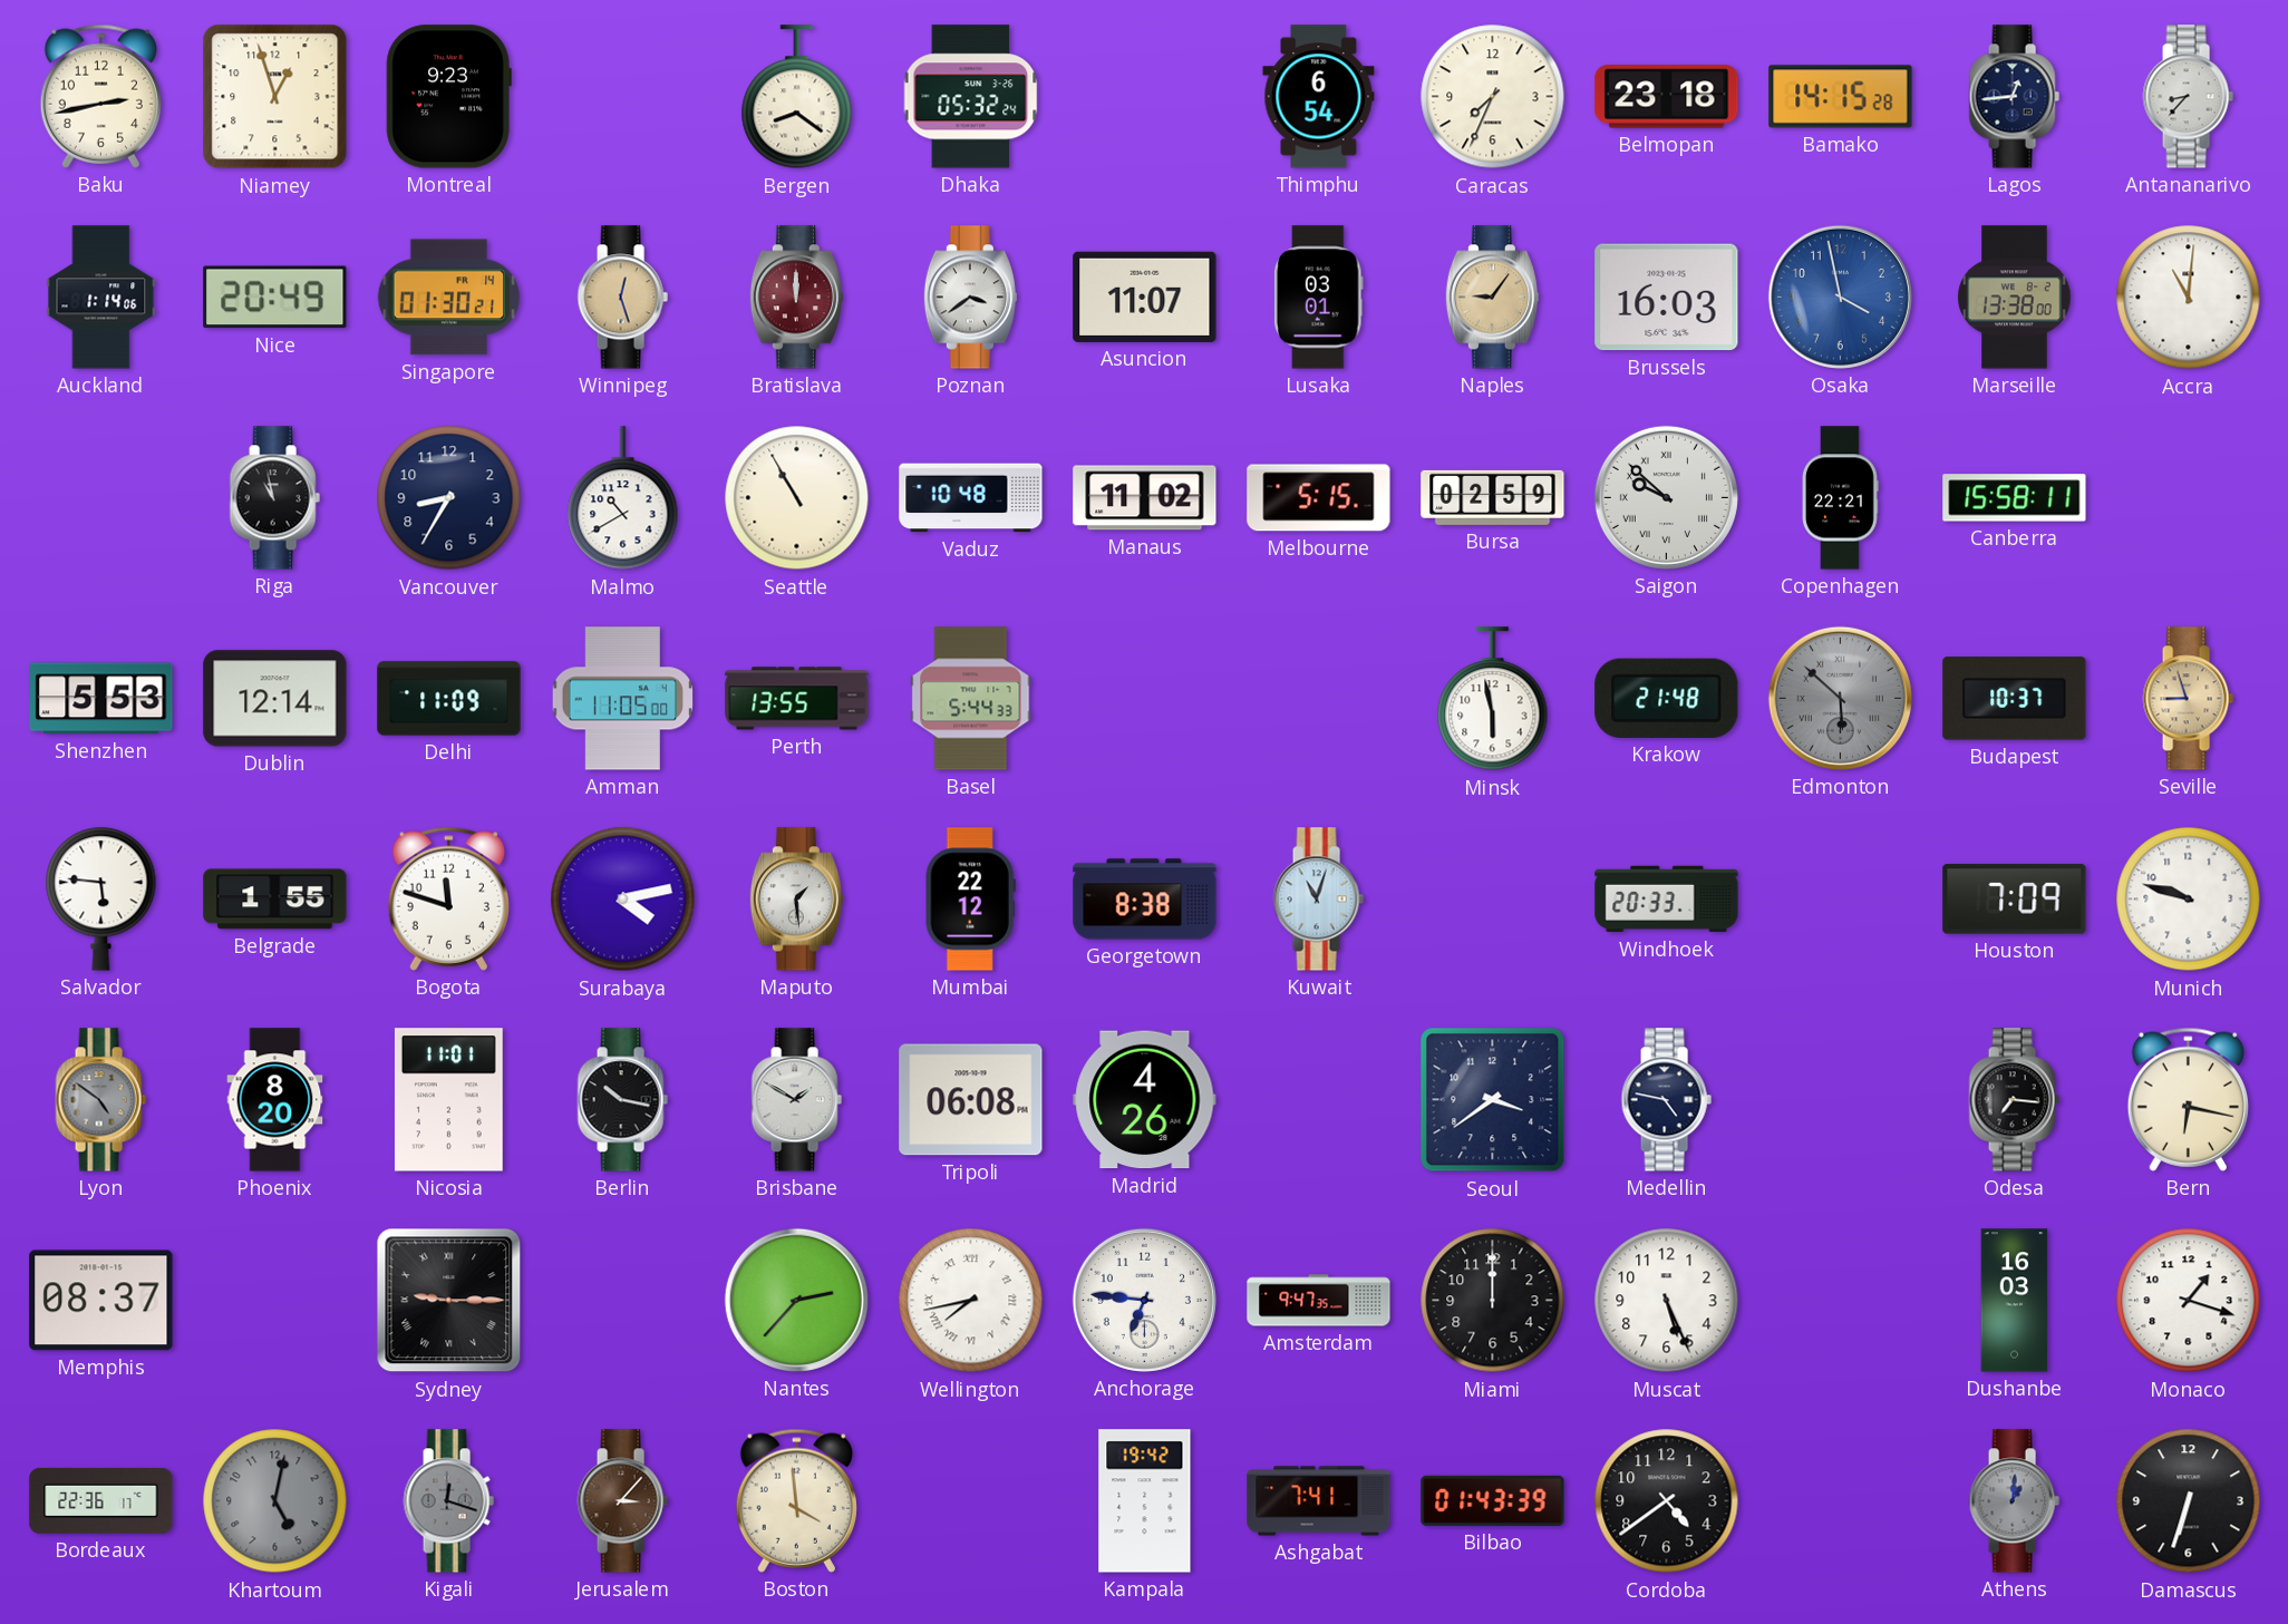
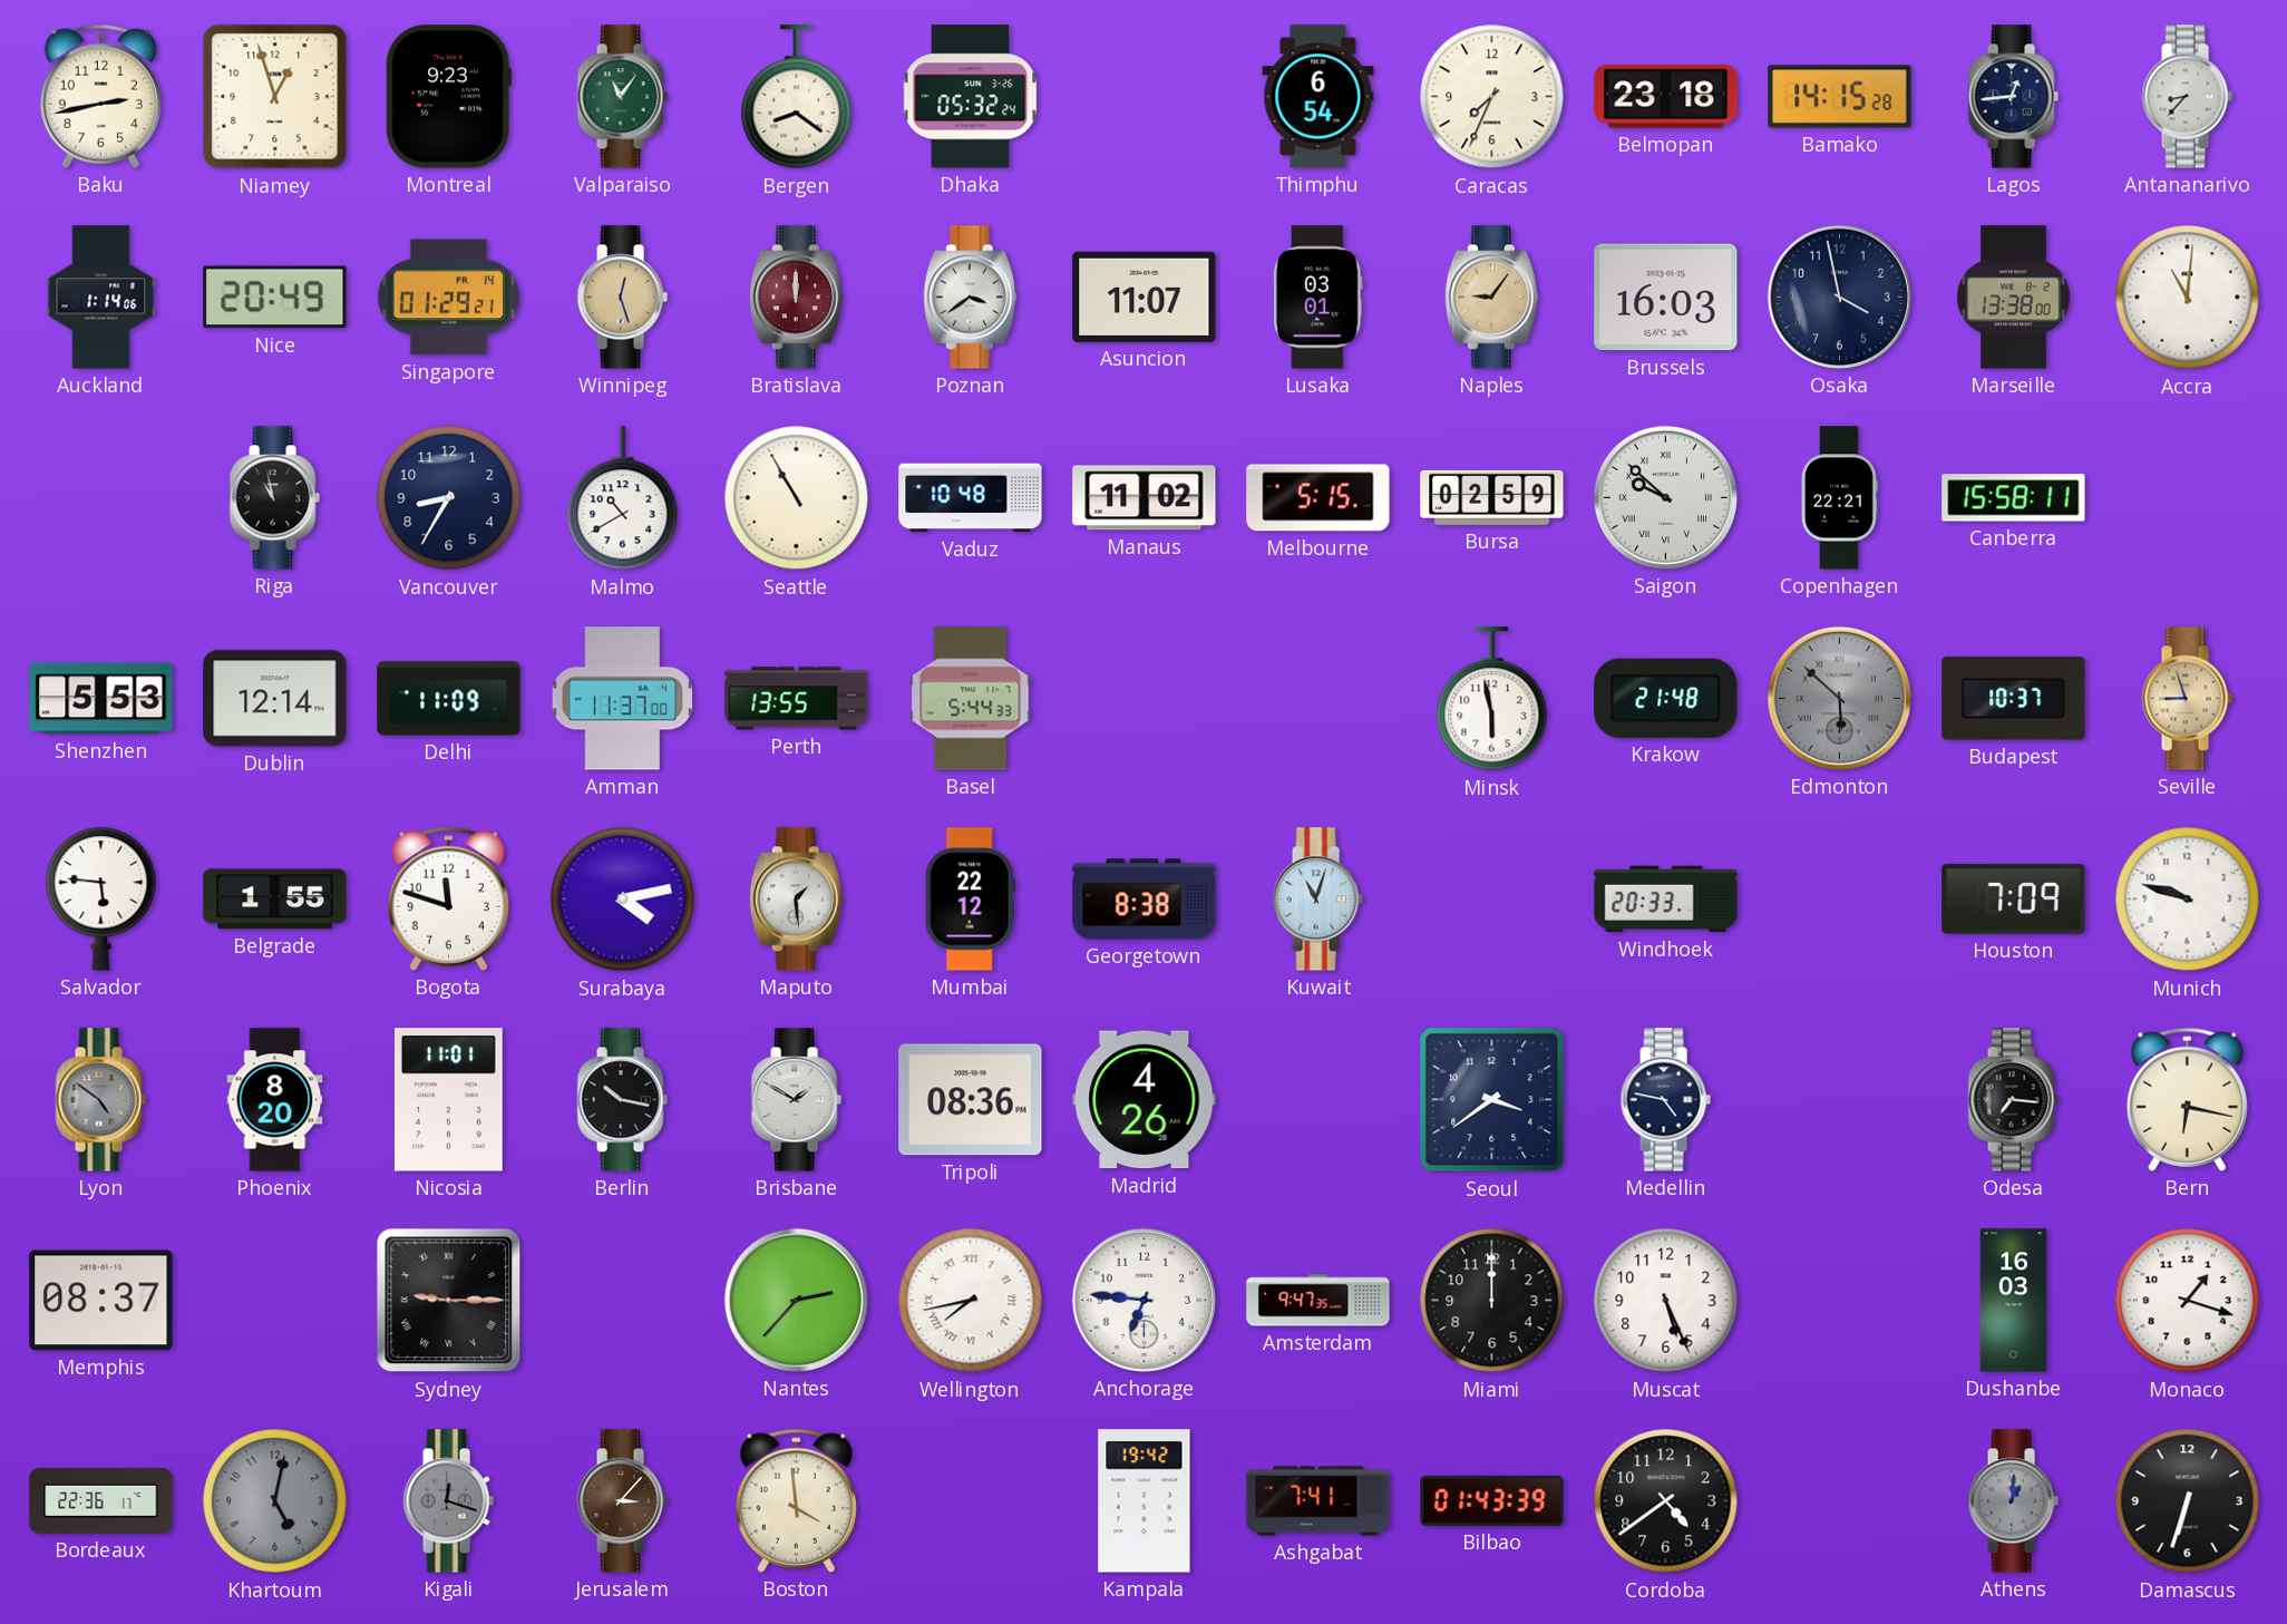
Valparaiso: none -> 11:06
Singapore: 01:30 -> 01:29
Osaka dial: blue -> navy
Amman: 11:05 -> 11:37
Tripoli: 06:08 -> 08:36
